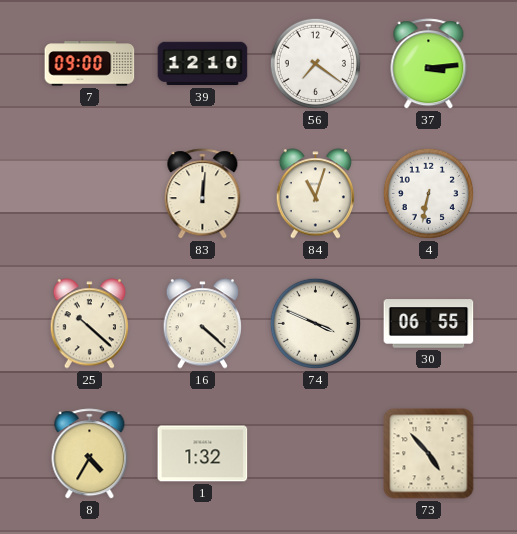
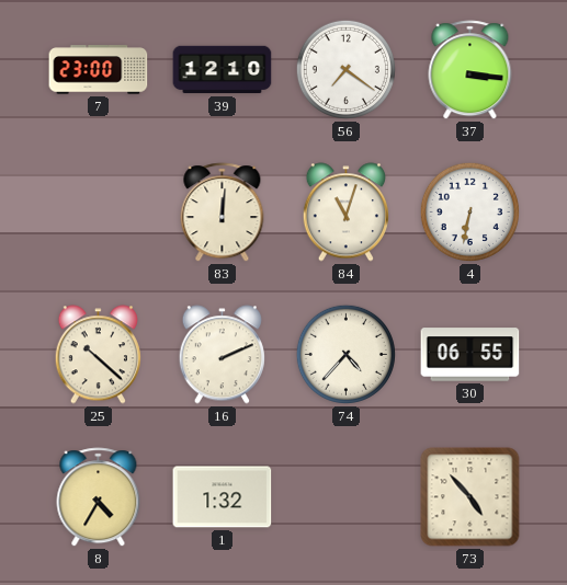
7: 09:00 -> 23:00
37: 3:14 -> 3:16
16: 4:22 -> 2:11
74: 3:49 -> 4:37
